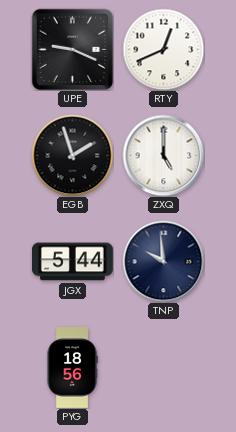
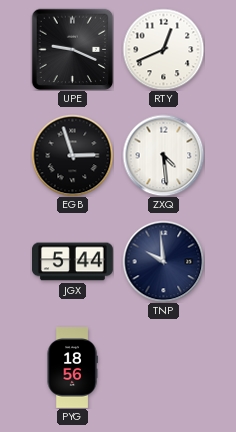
EGB: 1:57 -> 2:57
ZXQ: 5:00 -> 4:29
